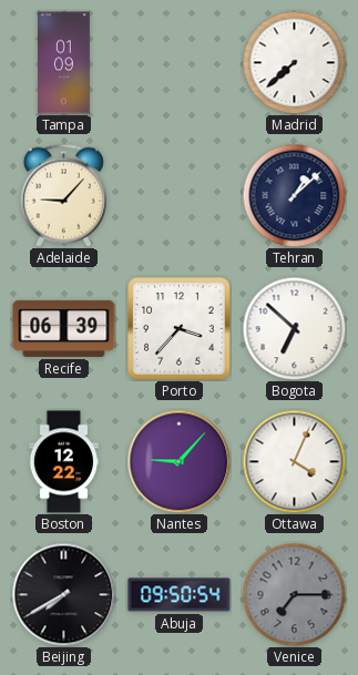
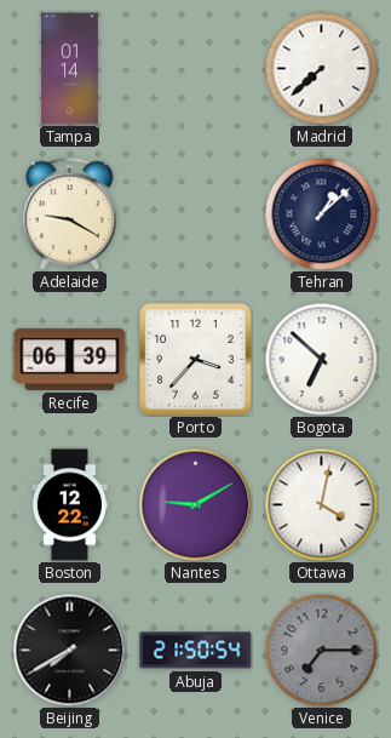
Tampa: 01:09 -> 01:14
Adelaide: 9:07 -> 9:20
Nantes: 9:07 -> 9:10
Ottawa: 4:04 -> 4:02
Abuja: 09:50 -> 21:50
